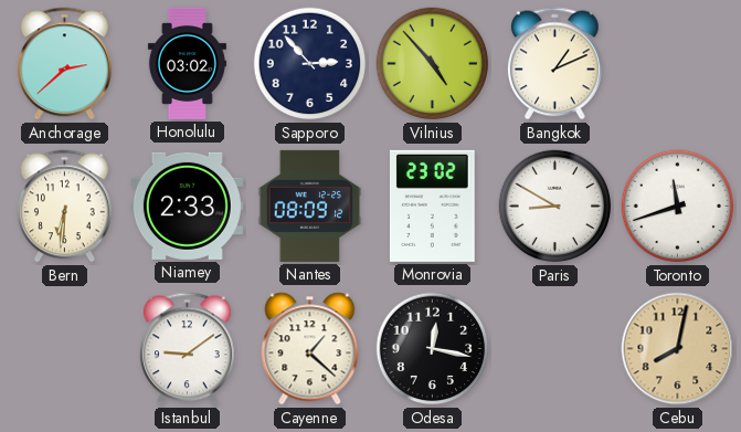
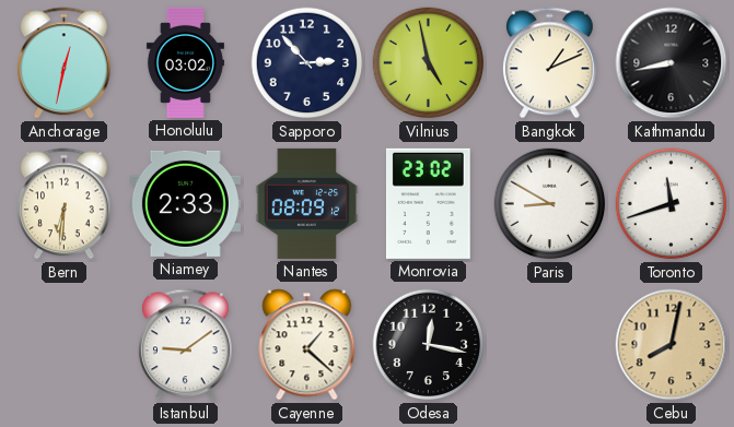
Anchorage: 2:38 -> 12:32
Vilnius: 4:53 -> 4:58
Kathmandu: none -> 8:43
